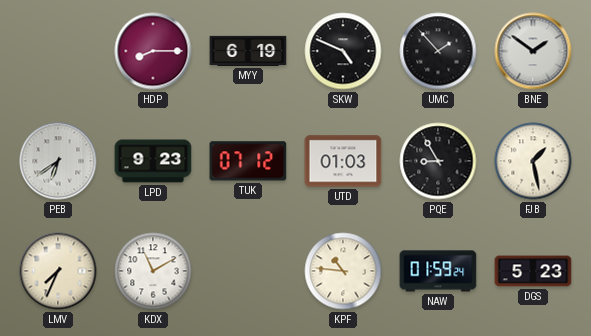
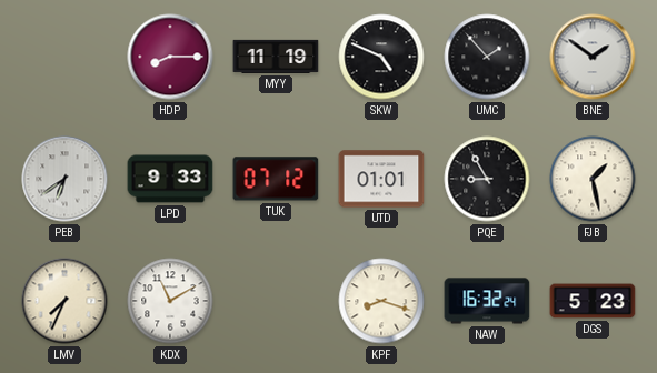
MYY: 6:19 -> 11:19
LPD: 9:23 -> 9:33
UTD: 01:03 -> 01:01
KPF: 10:46 -> 8:18
NAW: 01:59 -> 16:32
